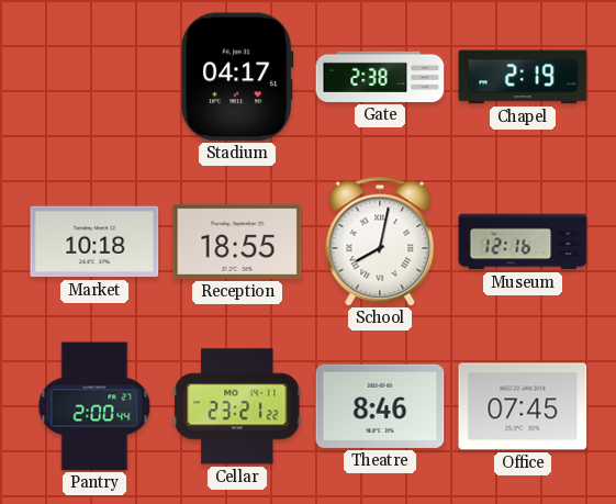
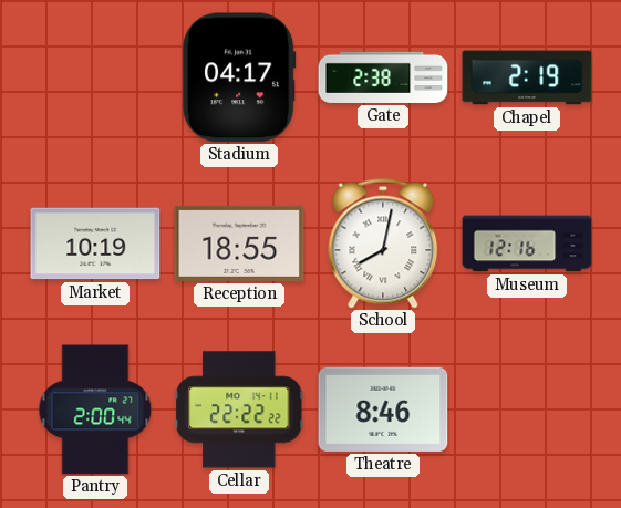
Market: 10:18 -> 10:19
Cellar: 23:21 -> 22:22
Office: 07:45 -> none
